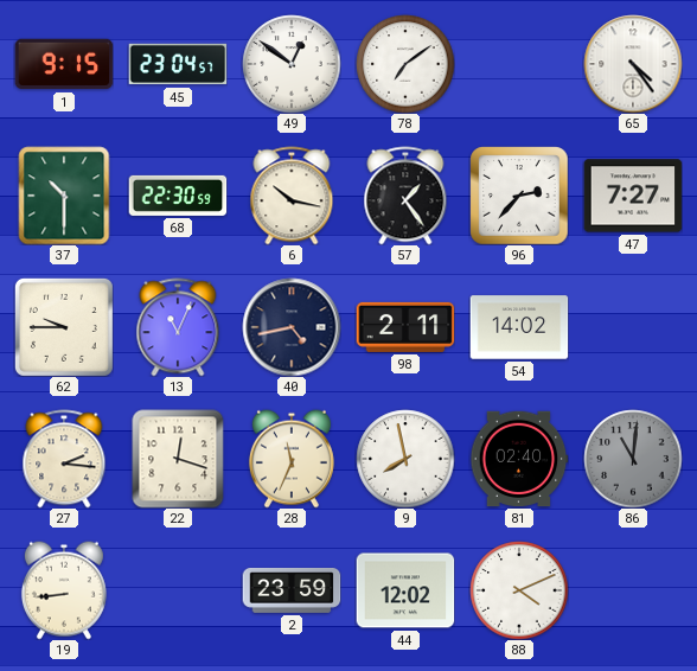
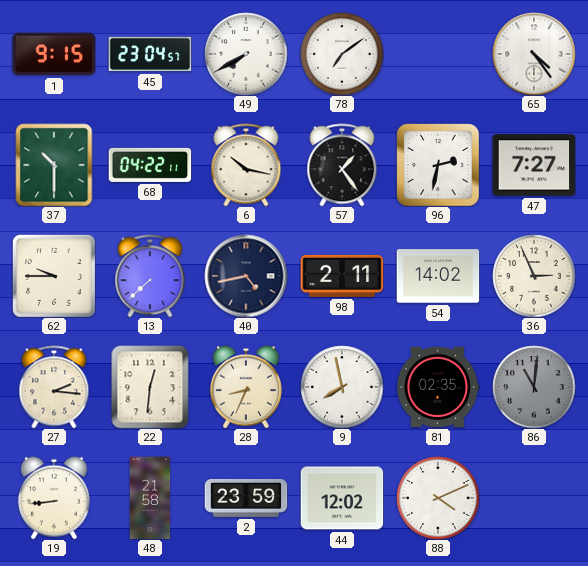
49: 12:51 -> 7:40
68: 22:30 -> 04:22
96: 2:37 -> 2:32
13: 11:04 -> 7:38
36: none -> 2:56
22: 12:18 -> 12:31
28: 11:34 -> 8:34
81: 02:40 -> 02:35
48: none -> 21:58
